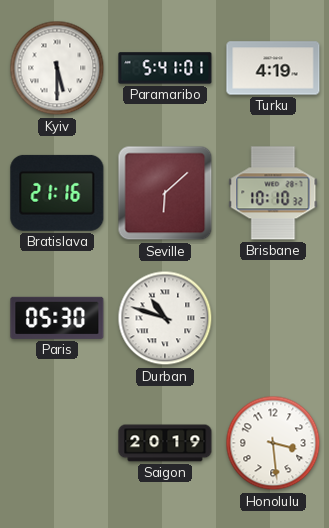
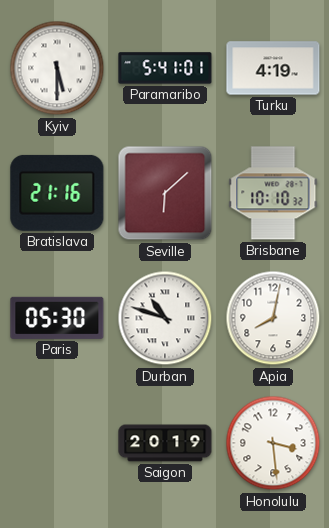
Apia: none -> 8:02
